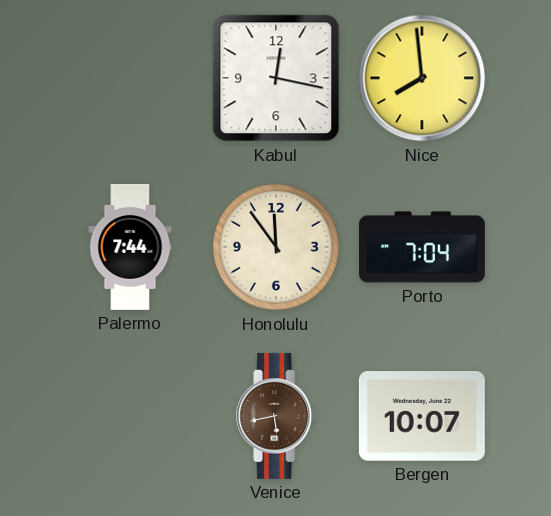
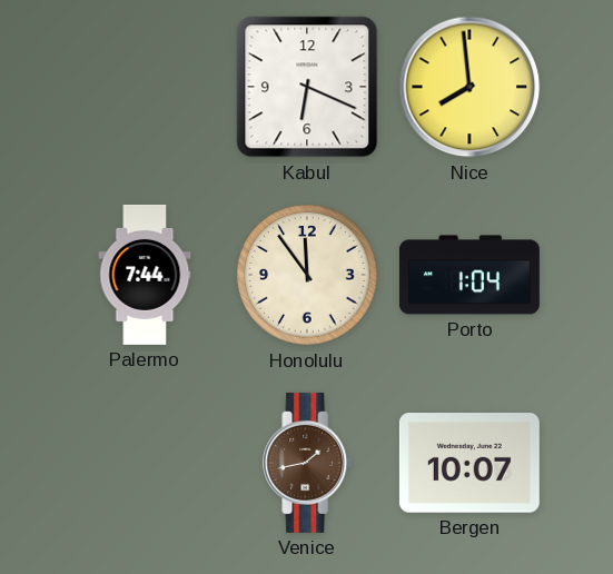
Kabul: 12:17 -> 6:19
Porto: 7:04 -> 1:04
Venice: 5:43 -> 1:43
